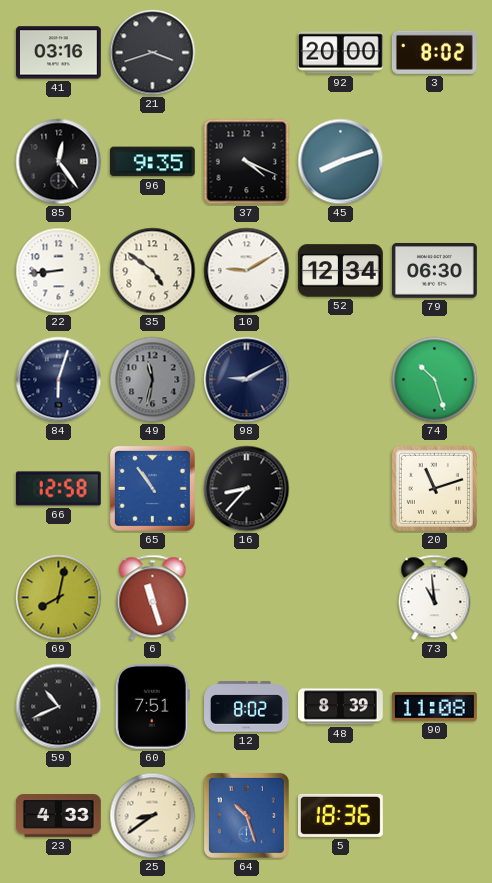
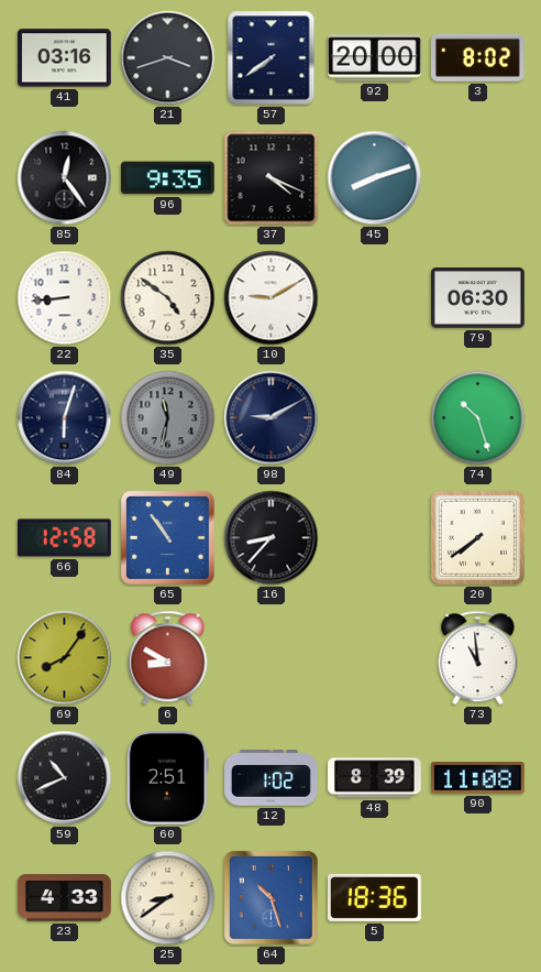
57: none -> 7:39
52: 12:34 -> none
20: 11:12 -> 7:39
69: 8:02 -> 8:06
6: 11:27 -> 8:50
60: 7:51 -> 2:51
12: 8:02 -> 1:02
